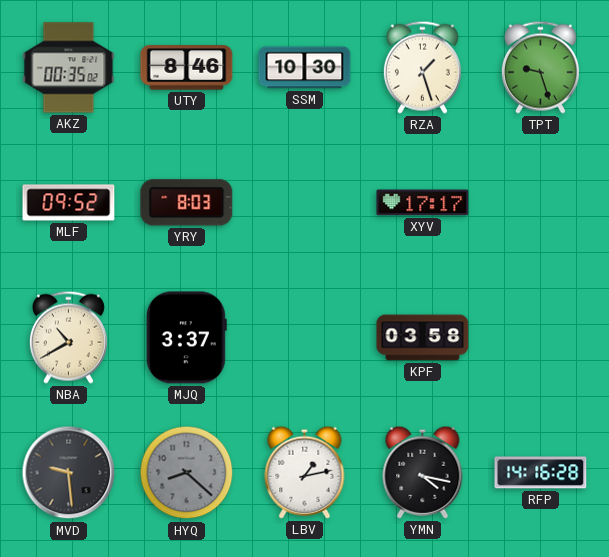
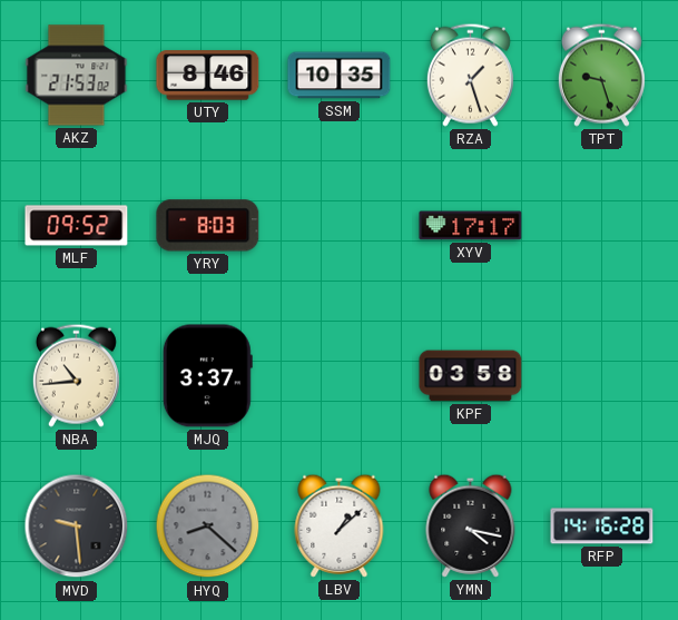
AKZ: 00:35 -> 21:53
SSM: 10:30 -> 10:35
NBA: 10:40 -> 10:44
LBV: 1:13 -> 1:08
